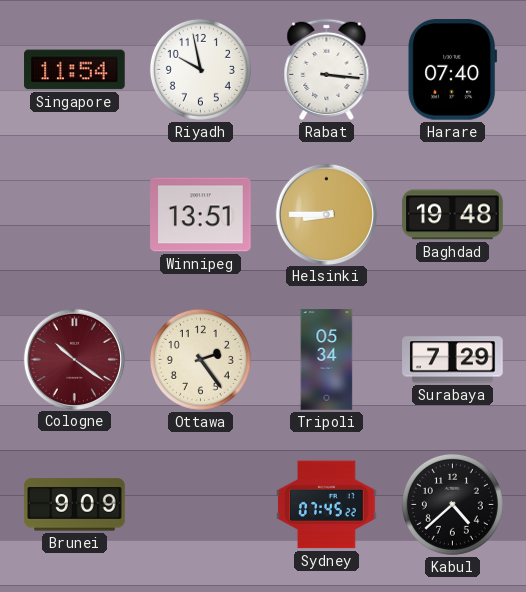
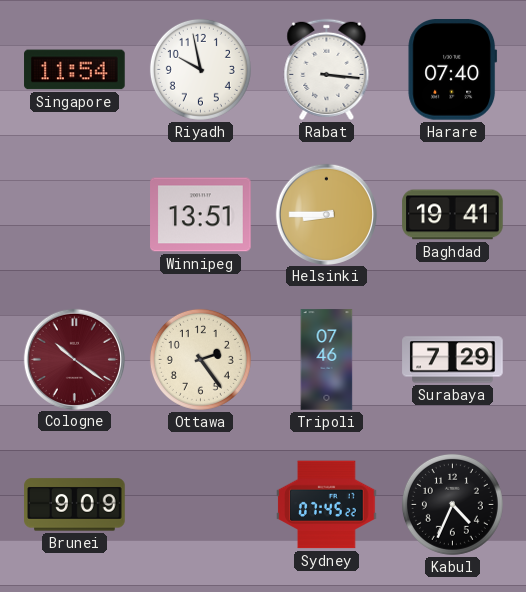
Baghdad: 19:48 -> 19:41
Tripoli: 05:34 -> 07:46
Kabul: 4:38 -> 4:34
